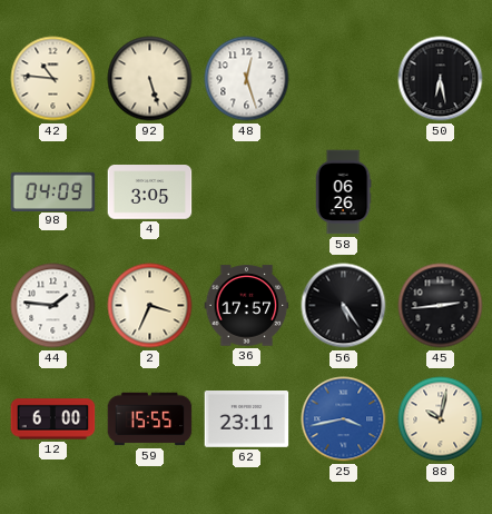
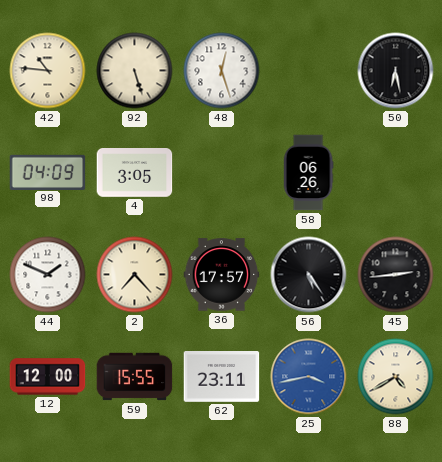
44: 1:46 -> 1:49
2: 3:34 -> 7:23
12: 6:00 -> 12:00
88: 10:02 -> 4:40
